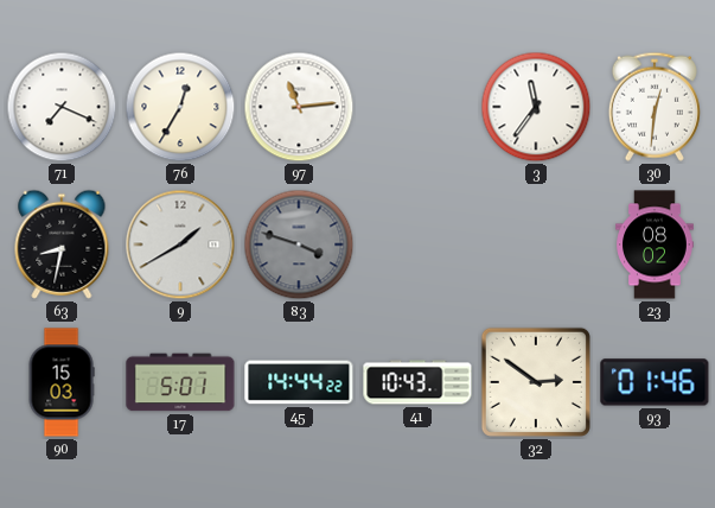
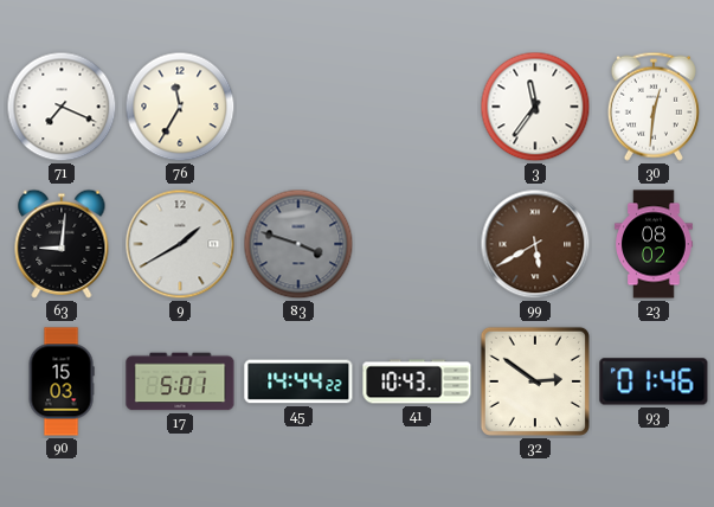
76: 12:35 -> 11:35
97: 11:14 -> none
63: 8:32 -> 9:01
99: none -> 5:40
